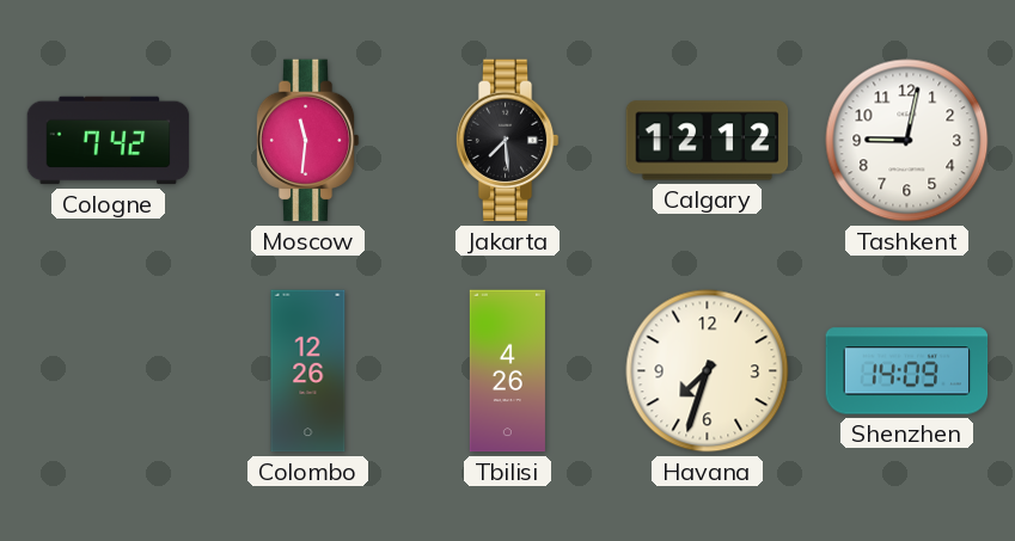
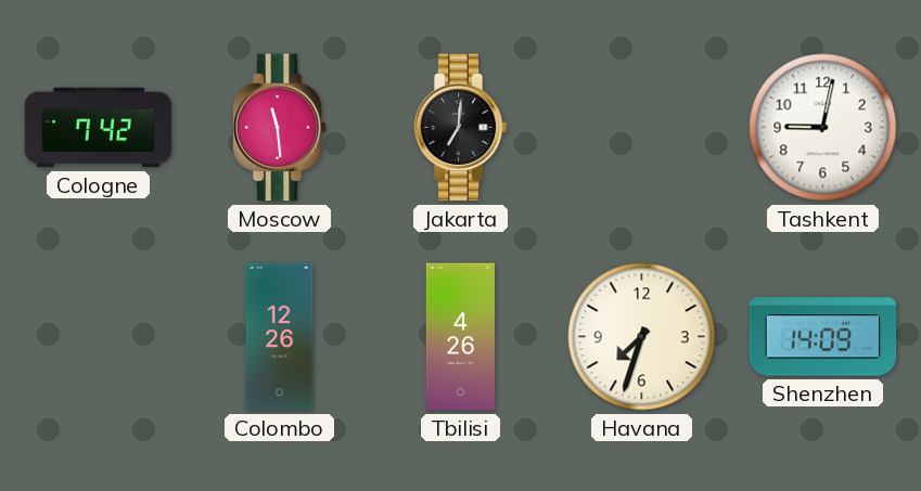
Moscow: 11:31 -> 11:29
Jakarta: 7:29 -> 7:01
Calgary: 12:12 -> none
